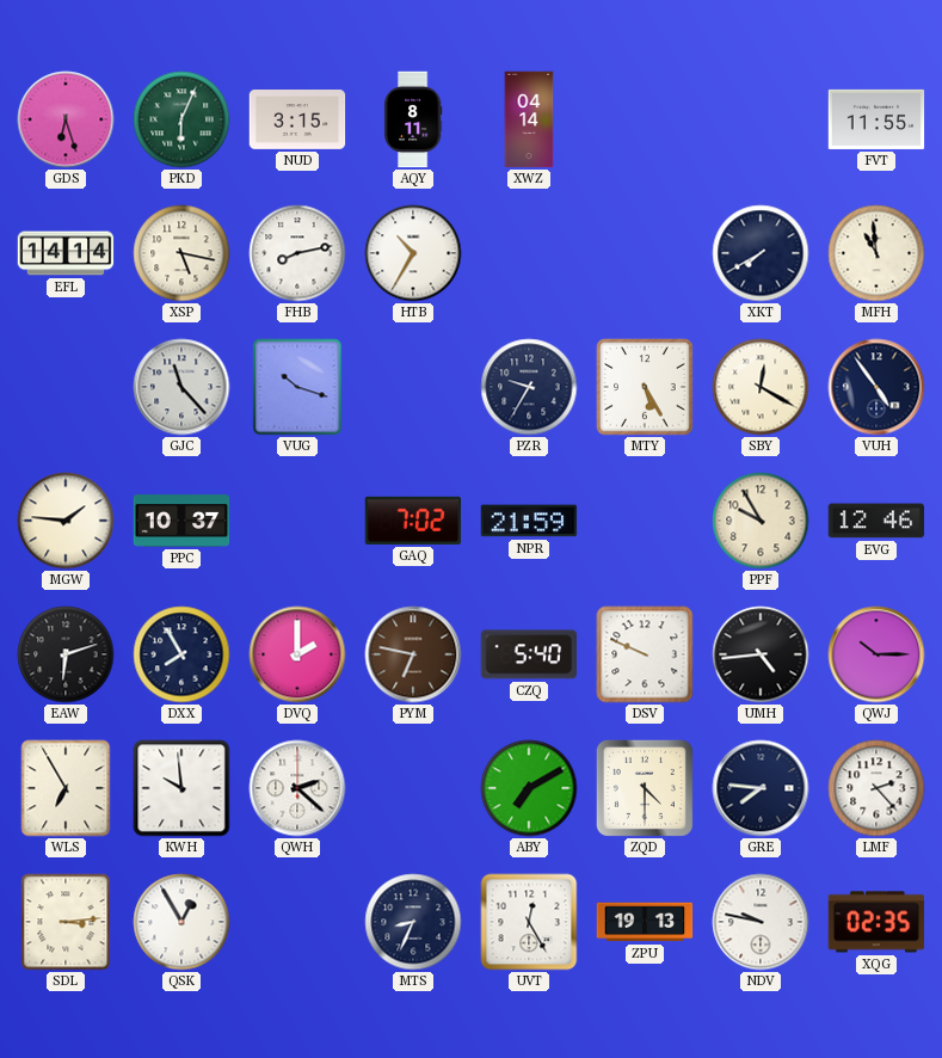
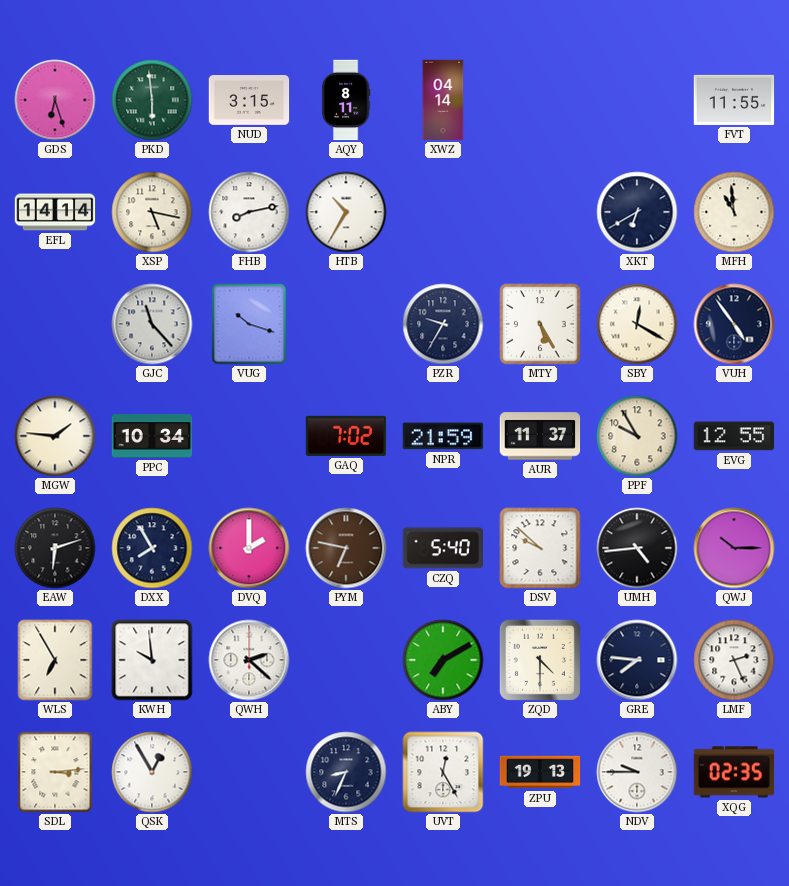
PKD: 6:04 -> 5:59
XKT: 7:40 -> 6:40
PPC: 10:37 -> 10:34
AUR: none -> 11:37
EVG: 12:46 -> 12:55
DSV: 9:49 -> 9:52
LMF: 2:23 -> 2:26
NDV: 9:47 -> 9:45
